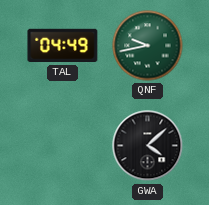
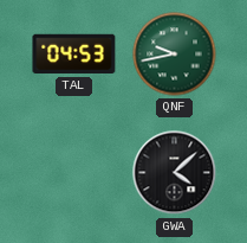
TAL: 04:49 -> 04:53
